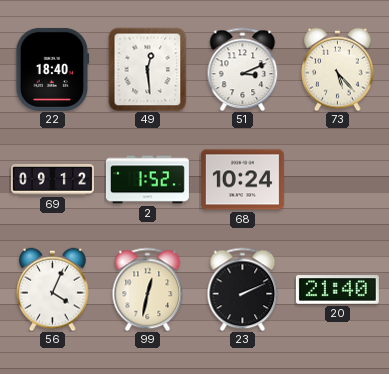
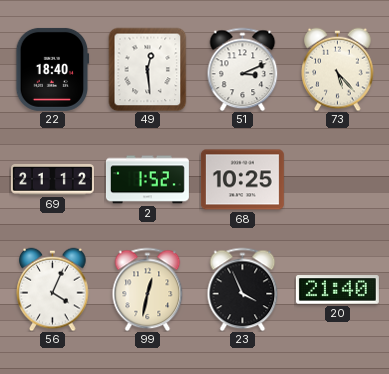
69: 09:12 -> 21:12
68: 10:24 -> 10:25
23: 2:11 -> 3:56
